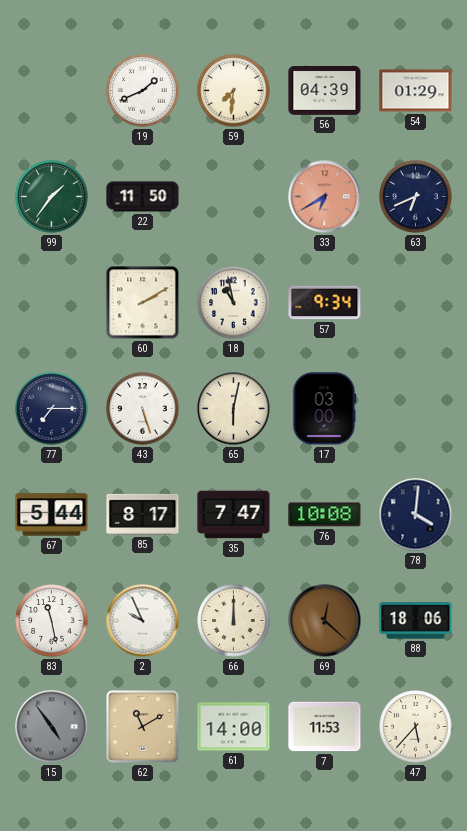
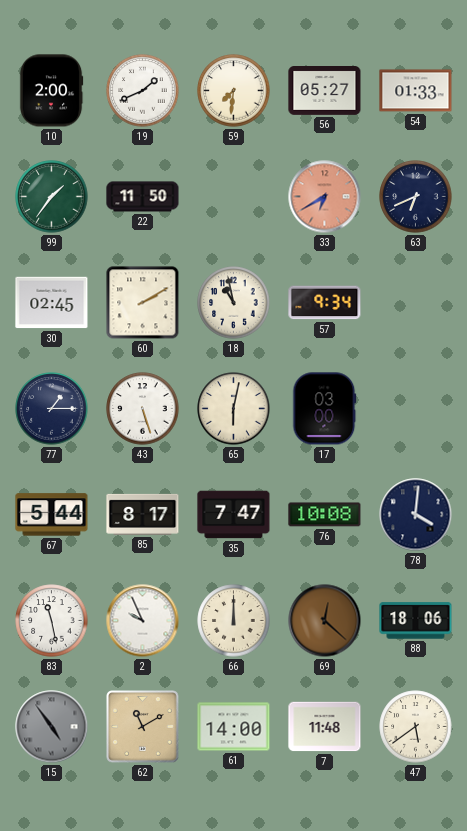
10: none -> 2:00
56: 04:39 -> 05:27
54: 01:29 -> 01:33
30: none -> 02:45
77: 7:15 -> 1:15
7: 11:53 -> 11:48
47: 5:37 -> 5:39
